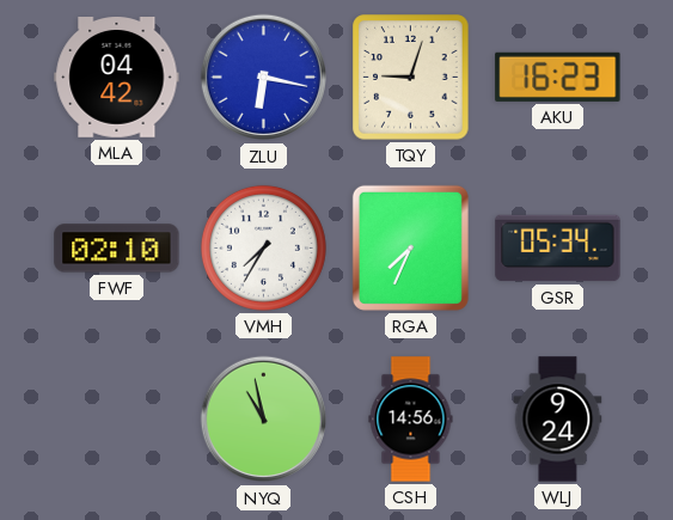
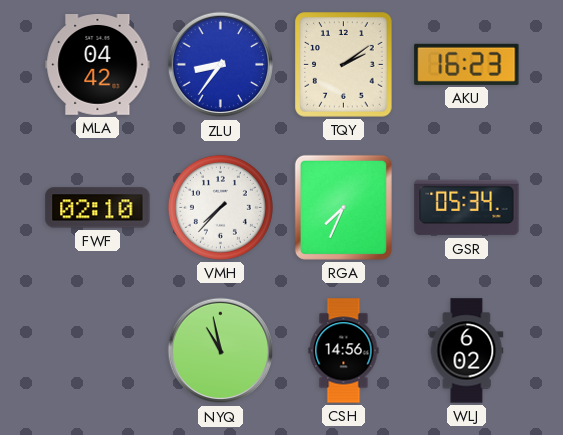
ZLU: 6:17 -> 8:36
TQY: 9:03 -> 2:09
VMH: 7:35 -> 7:37
WLJ: 9:24 -> 6:02
